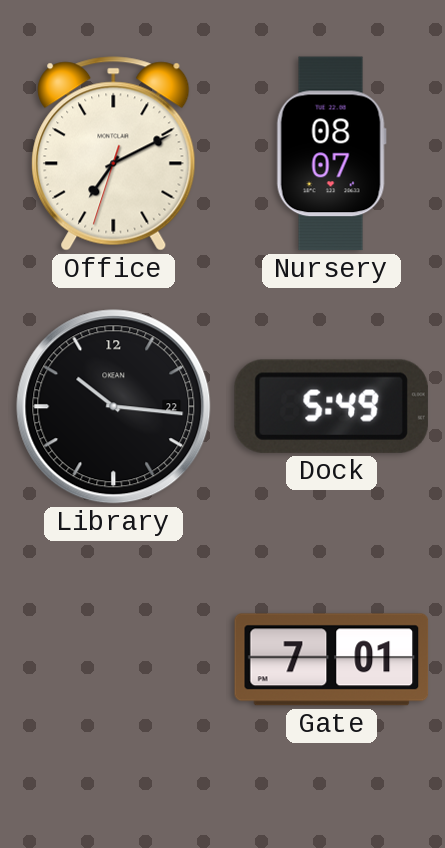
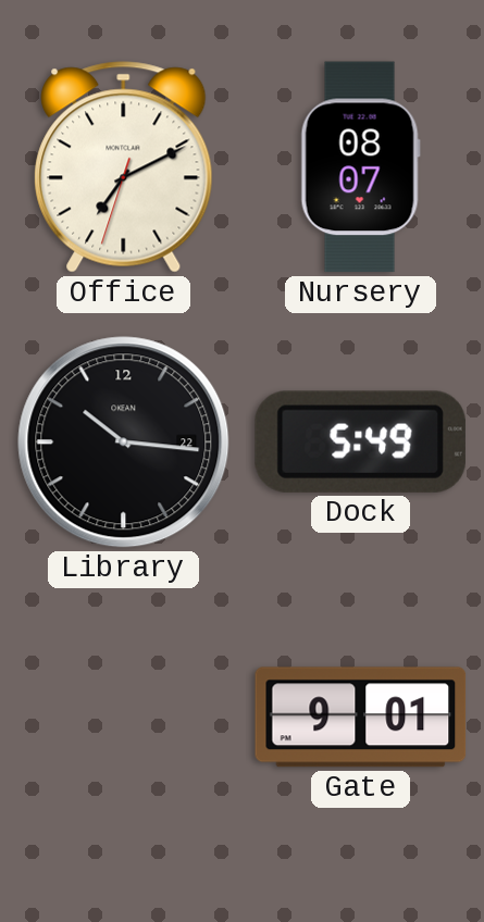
Gate: 7:01 -> 9:01
